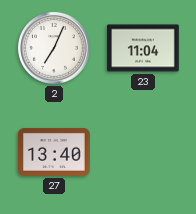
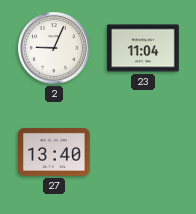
2: 7:04 -> 9:04
